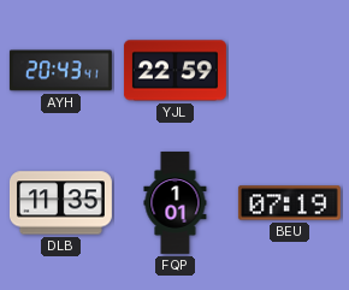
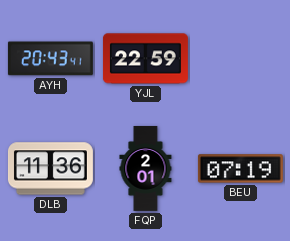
DLB: 11:35 -> 11:36
FQP: 1:01 -> 2:01
